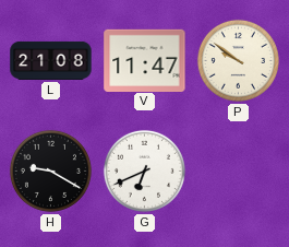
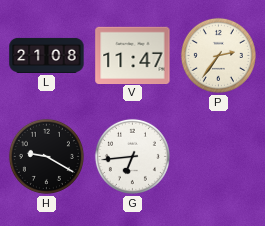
P: 9:51 -> 2:36
G: 6:41 -> 6:44
